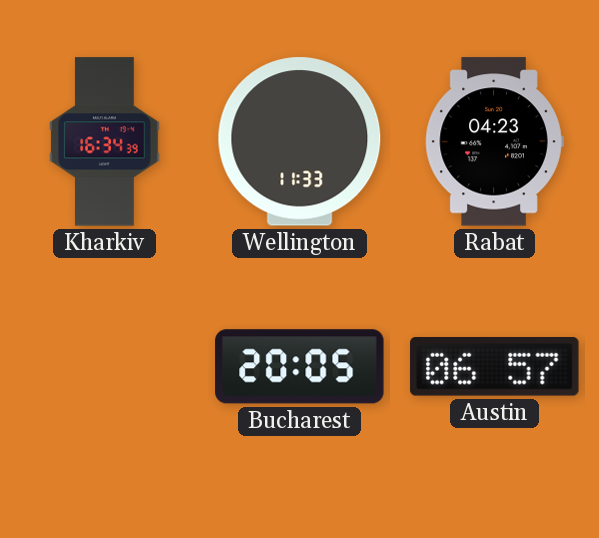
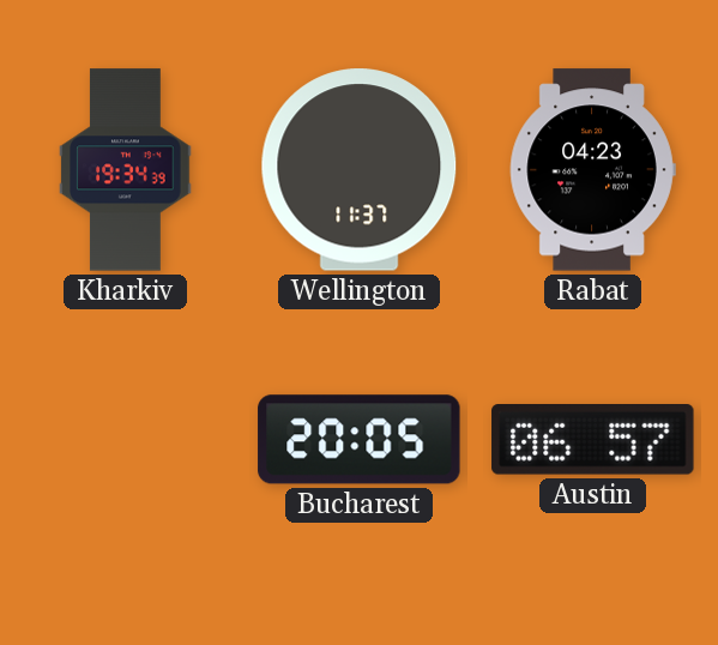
Kharkiv: 16:34 -> 19:34
Wellington: 11:33 -> 11:37
